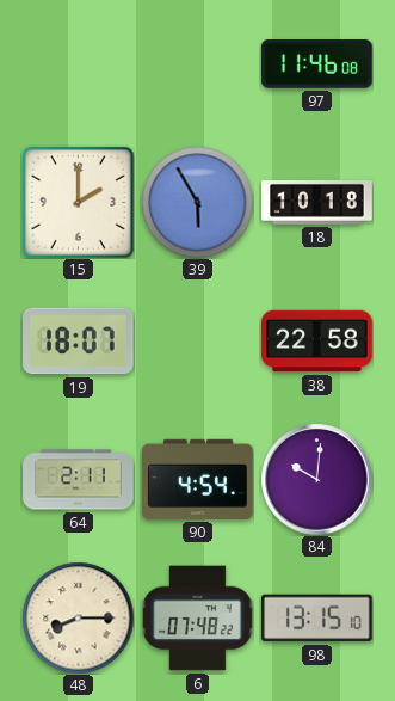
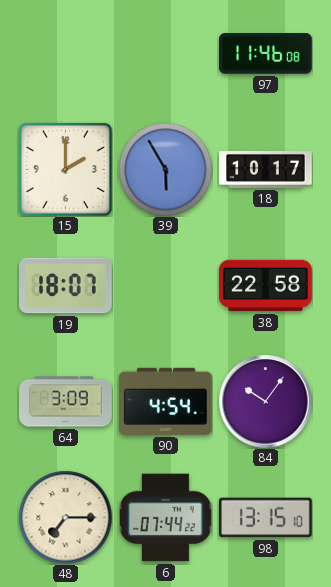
18: 10:18 -> 10:17
64: 2:11 -> 3:09
84: 10:01 -> 10:06
48: 8:15 -> 7:15
6: 07:48 -> 07:44
